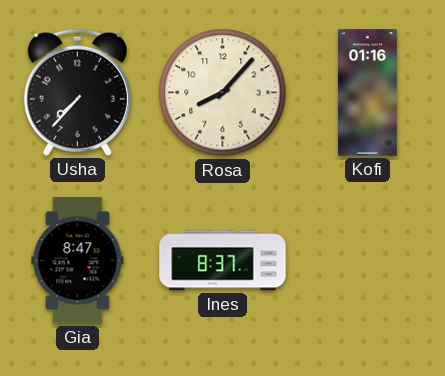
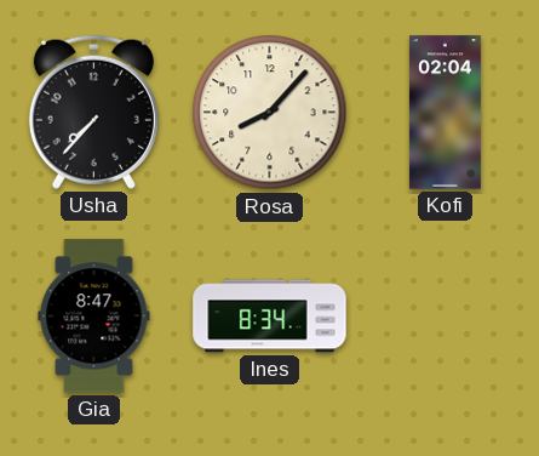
Kofi: 01:16 -> 02:04
Ines: 8:37 -> 8:34
